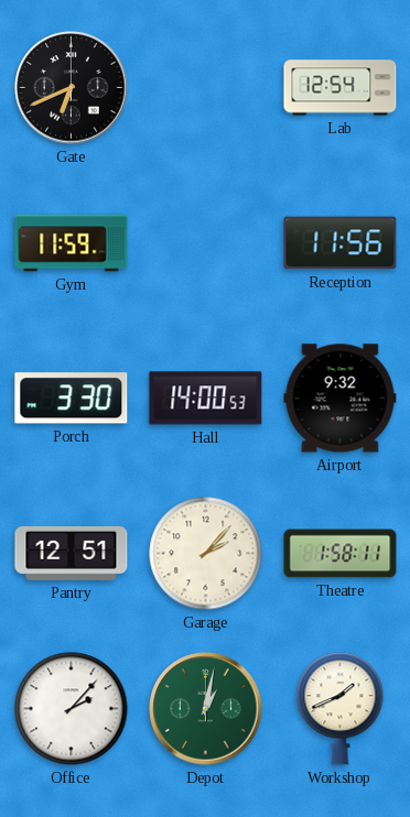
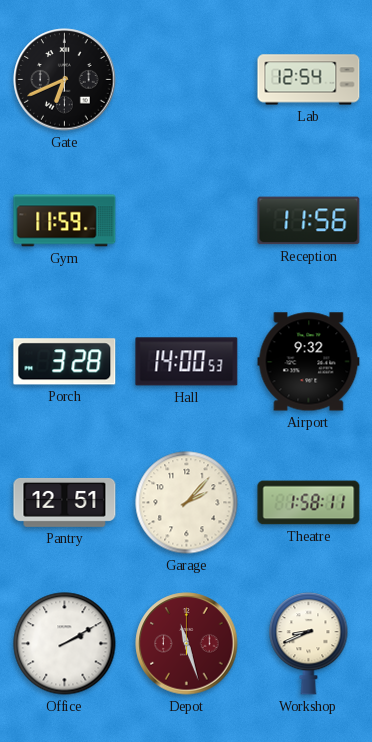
Porch: 3:30 -> 3:28
Office: 2:07 -> 2:10
Depot: 1:02 -> 11:27
Depot dial: green -> burgundy
Workshop: 1:41 -> 8:41
